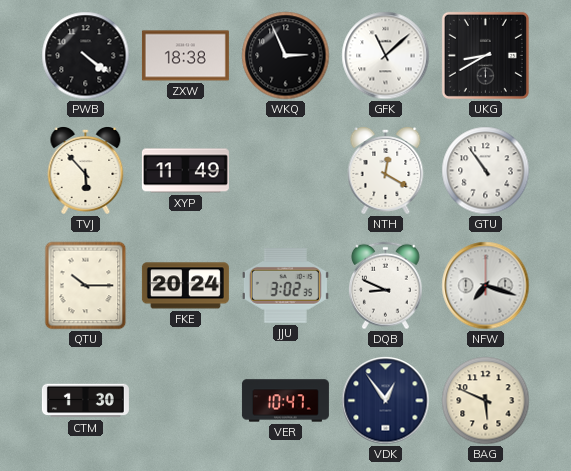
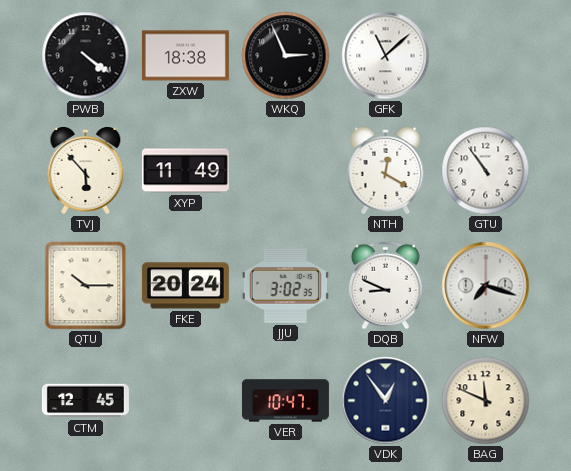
UKG: 8:40 -> none
CTM: 1:30 -> 12:45
BAG: 5:49 -> 11:49
